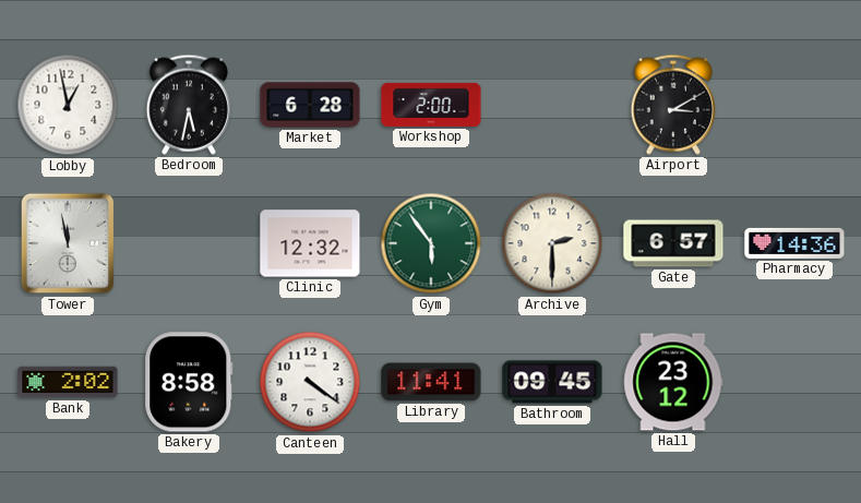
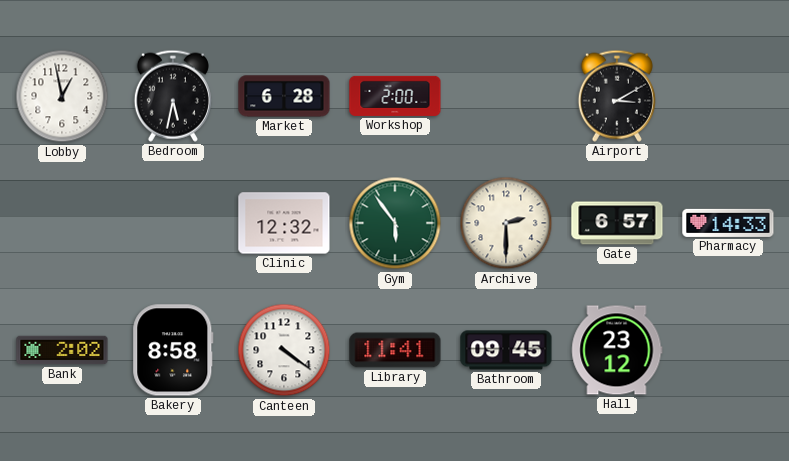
Tower: 11:58 -> none
Pharmacy: 14:36 -> 14:33
